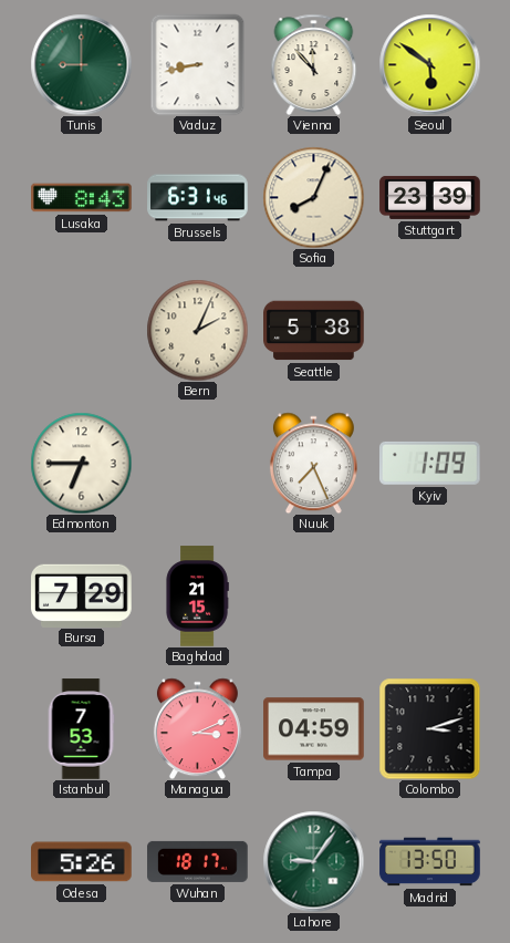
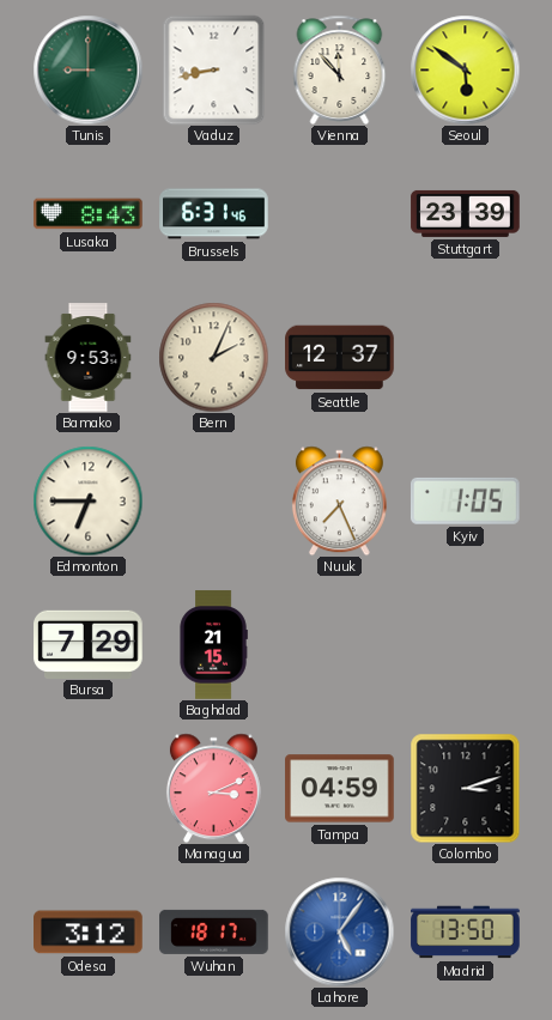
Sofia: 8:04 -> none
Bamako: none -> 9:53
Seattle: 5:38 -> 12:37
Kyiv: 1:09 -> 1:05
Istanbul: 7:53 -> none
Odesa: 5:26 -> 3:12
Lahore: 9:06 -> 5:06
Lahore dial: green -> blue
